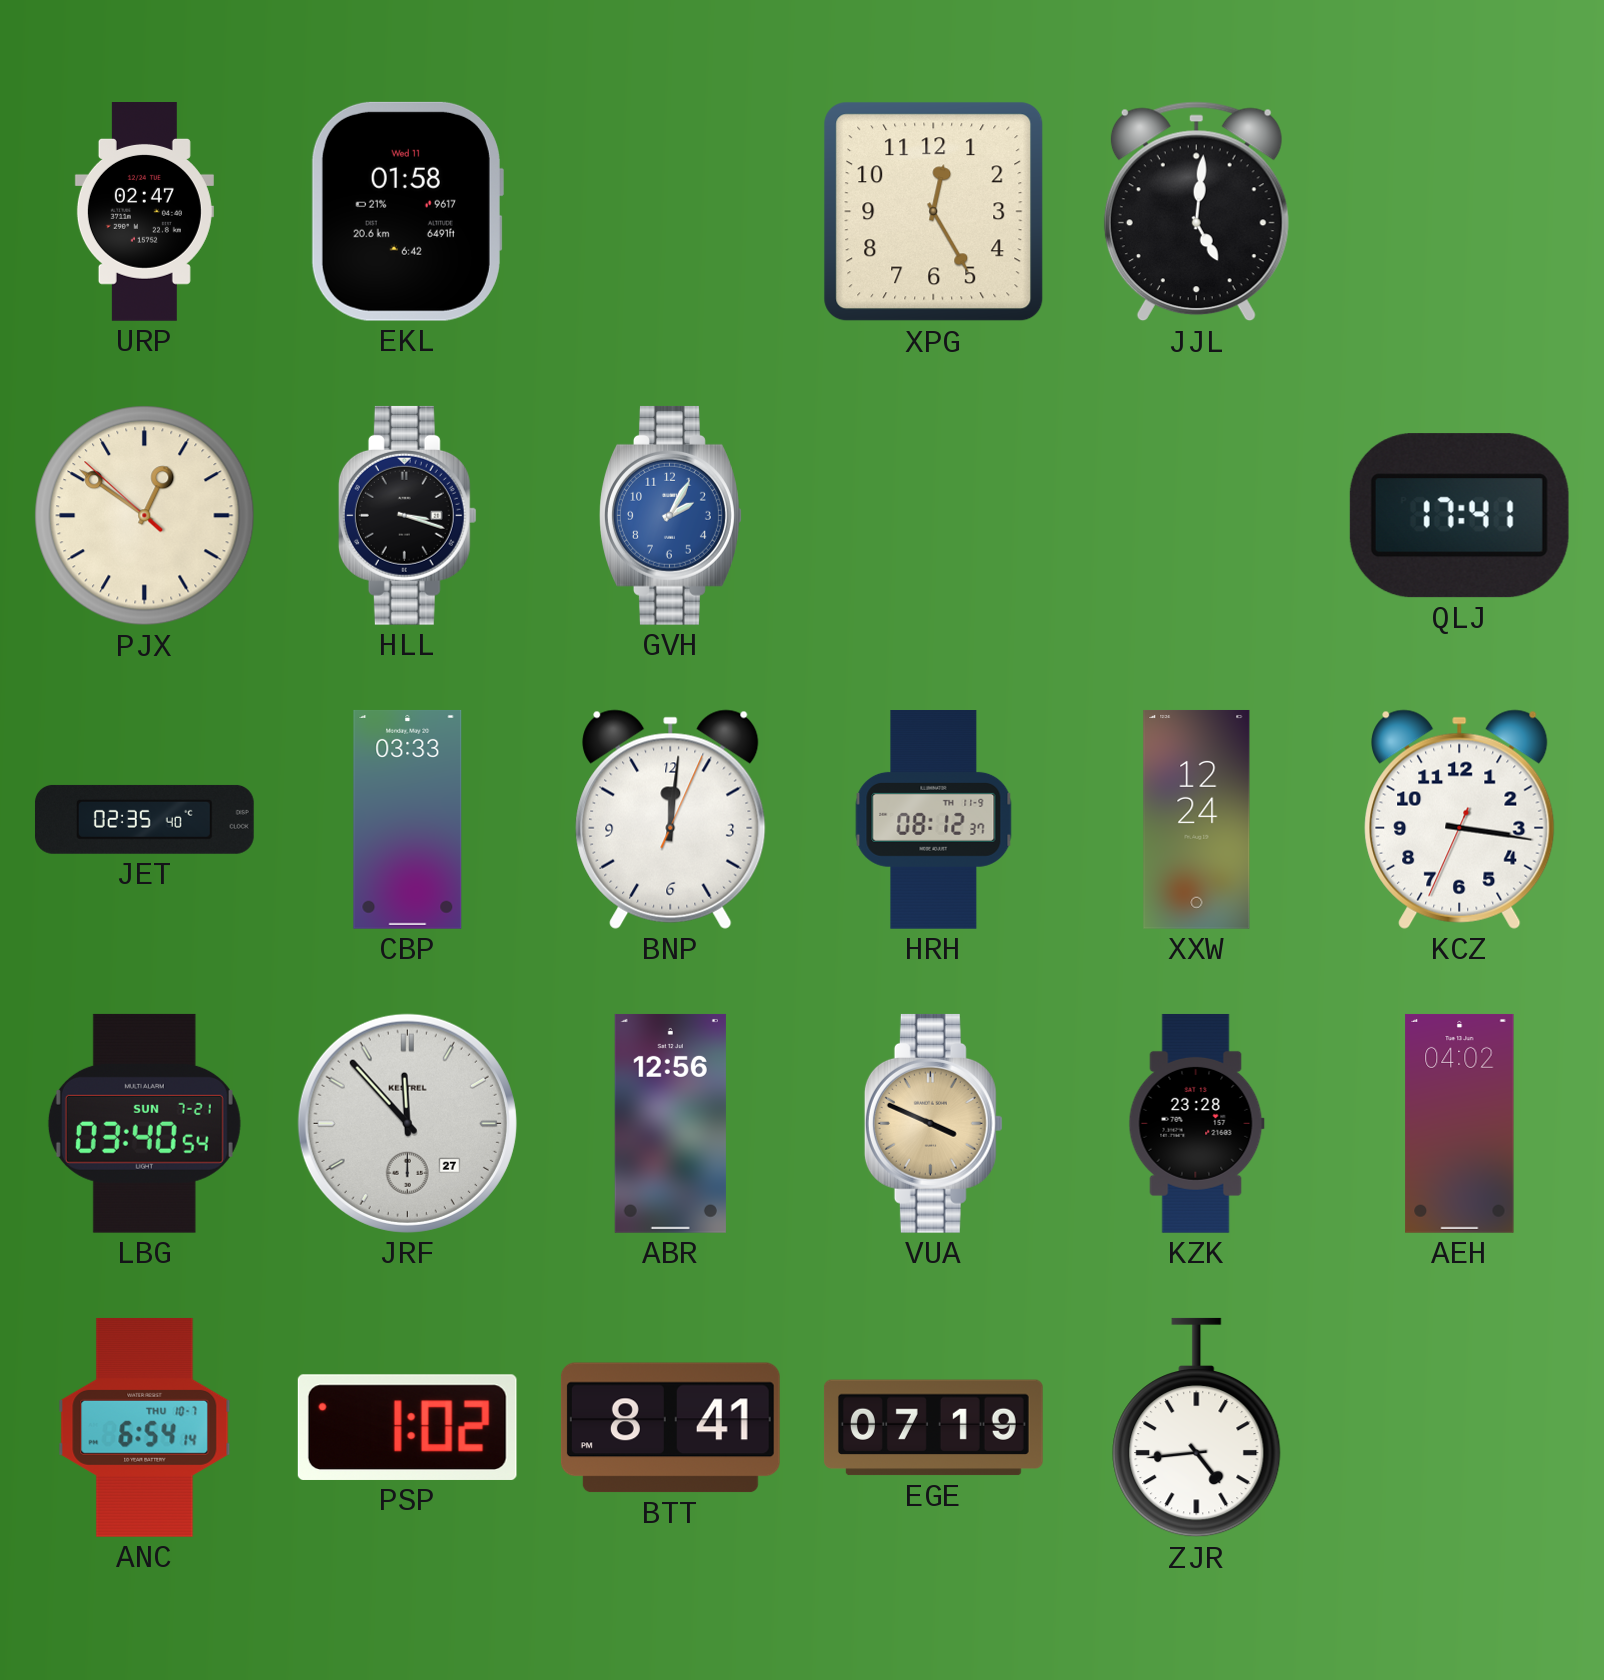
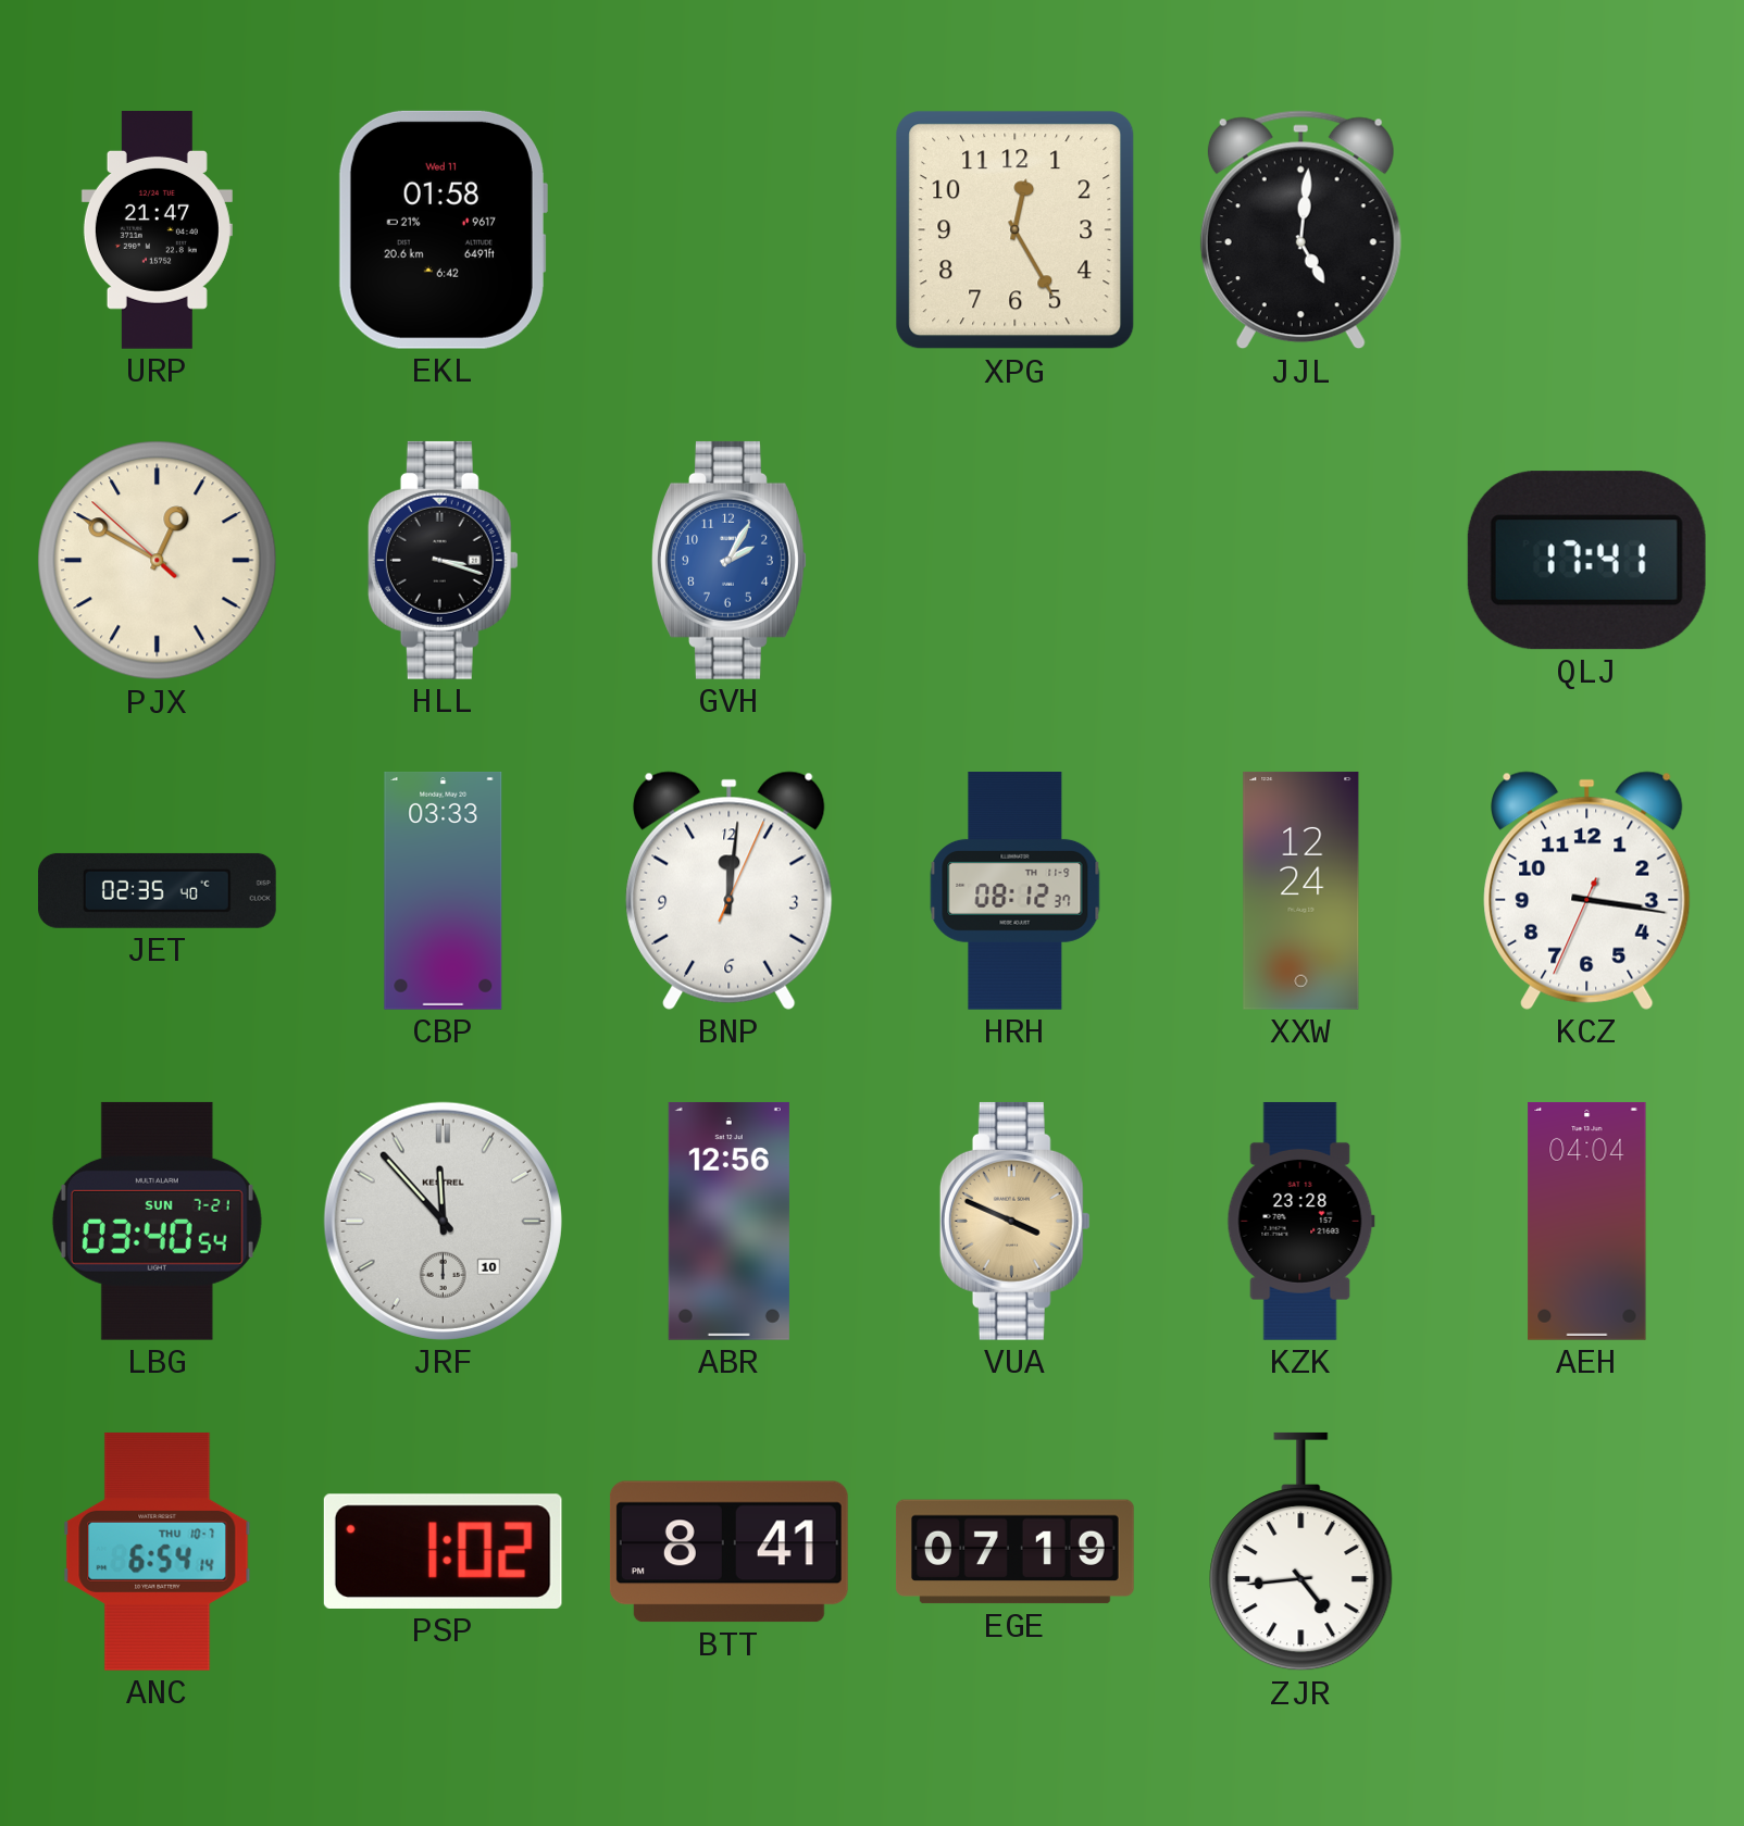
URP: 02:47 -> 21:47
PJX: 12:50 -> 12:49
JRF date: 27 -> 10
AEH: 04:02 -> 04:04
